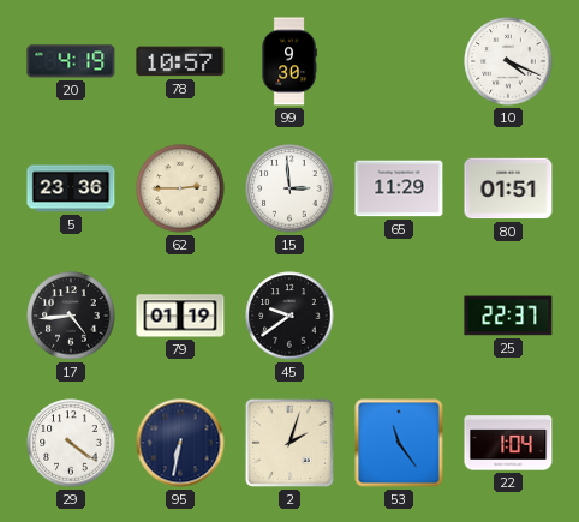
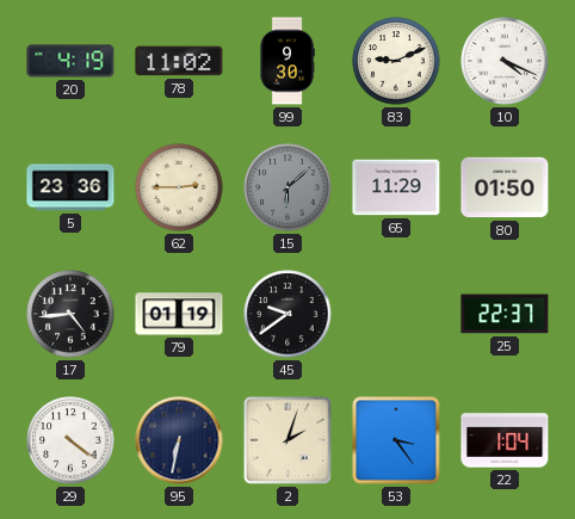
78: 10:57 -> 11:02
83: none -> 9:11
15: 2:59 -> 6:08
15 dial: white -> grey
80: 01:51 -> 01:50
53: 11:24 -> 3:24
